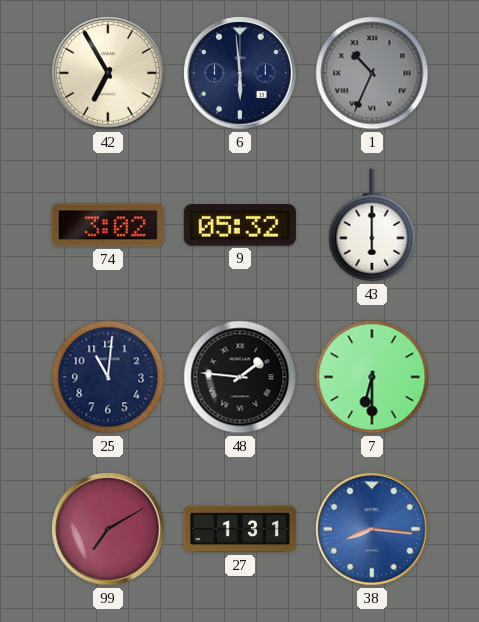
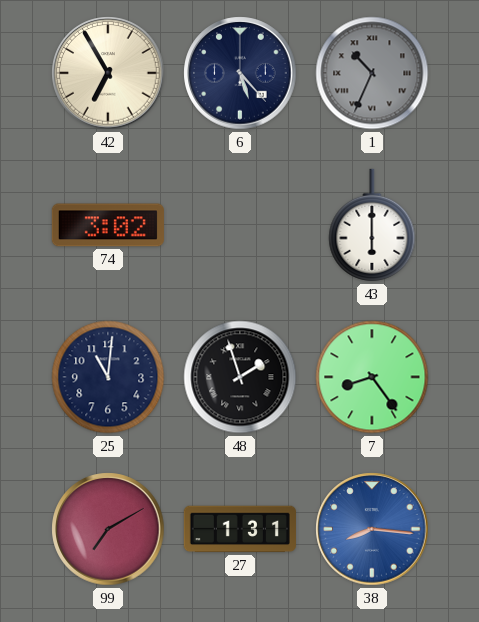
6: 5:59 -> 5:23
9: 05:32 -> none
48: 1:46 -> 1:57
7: 6:30 -> 8:24
